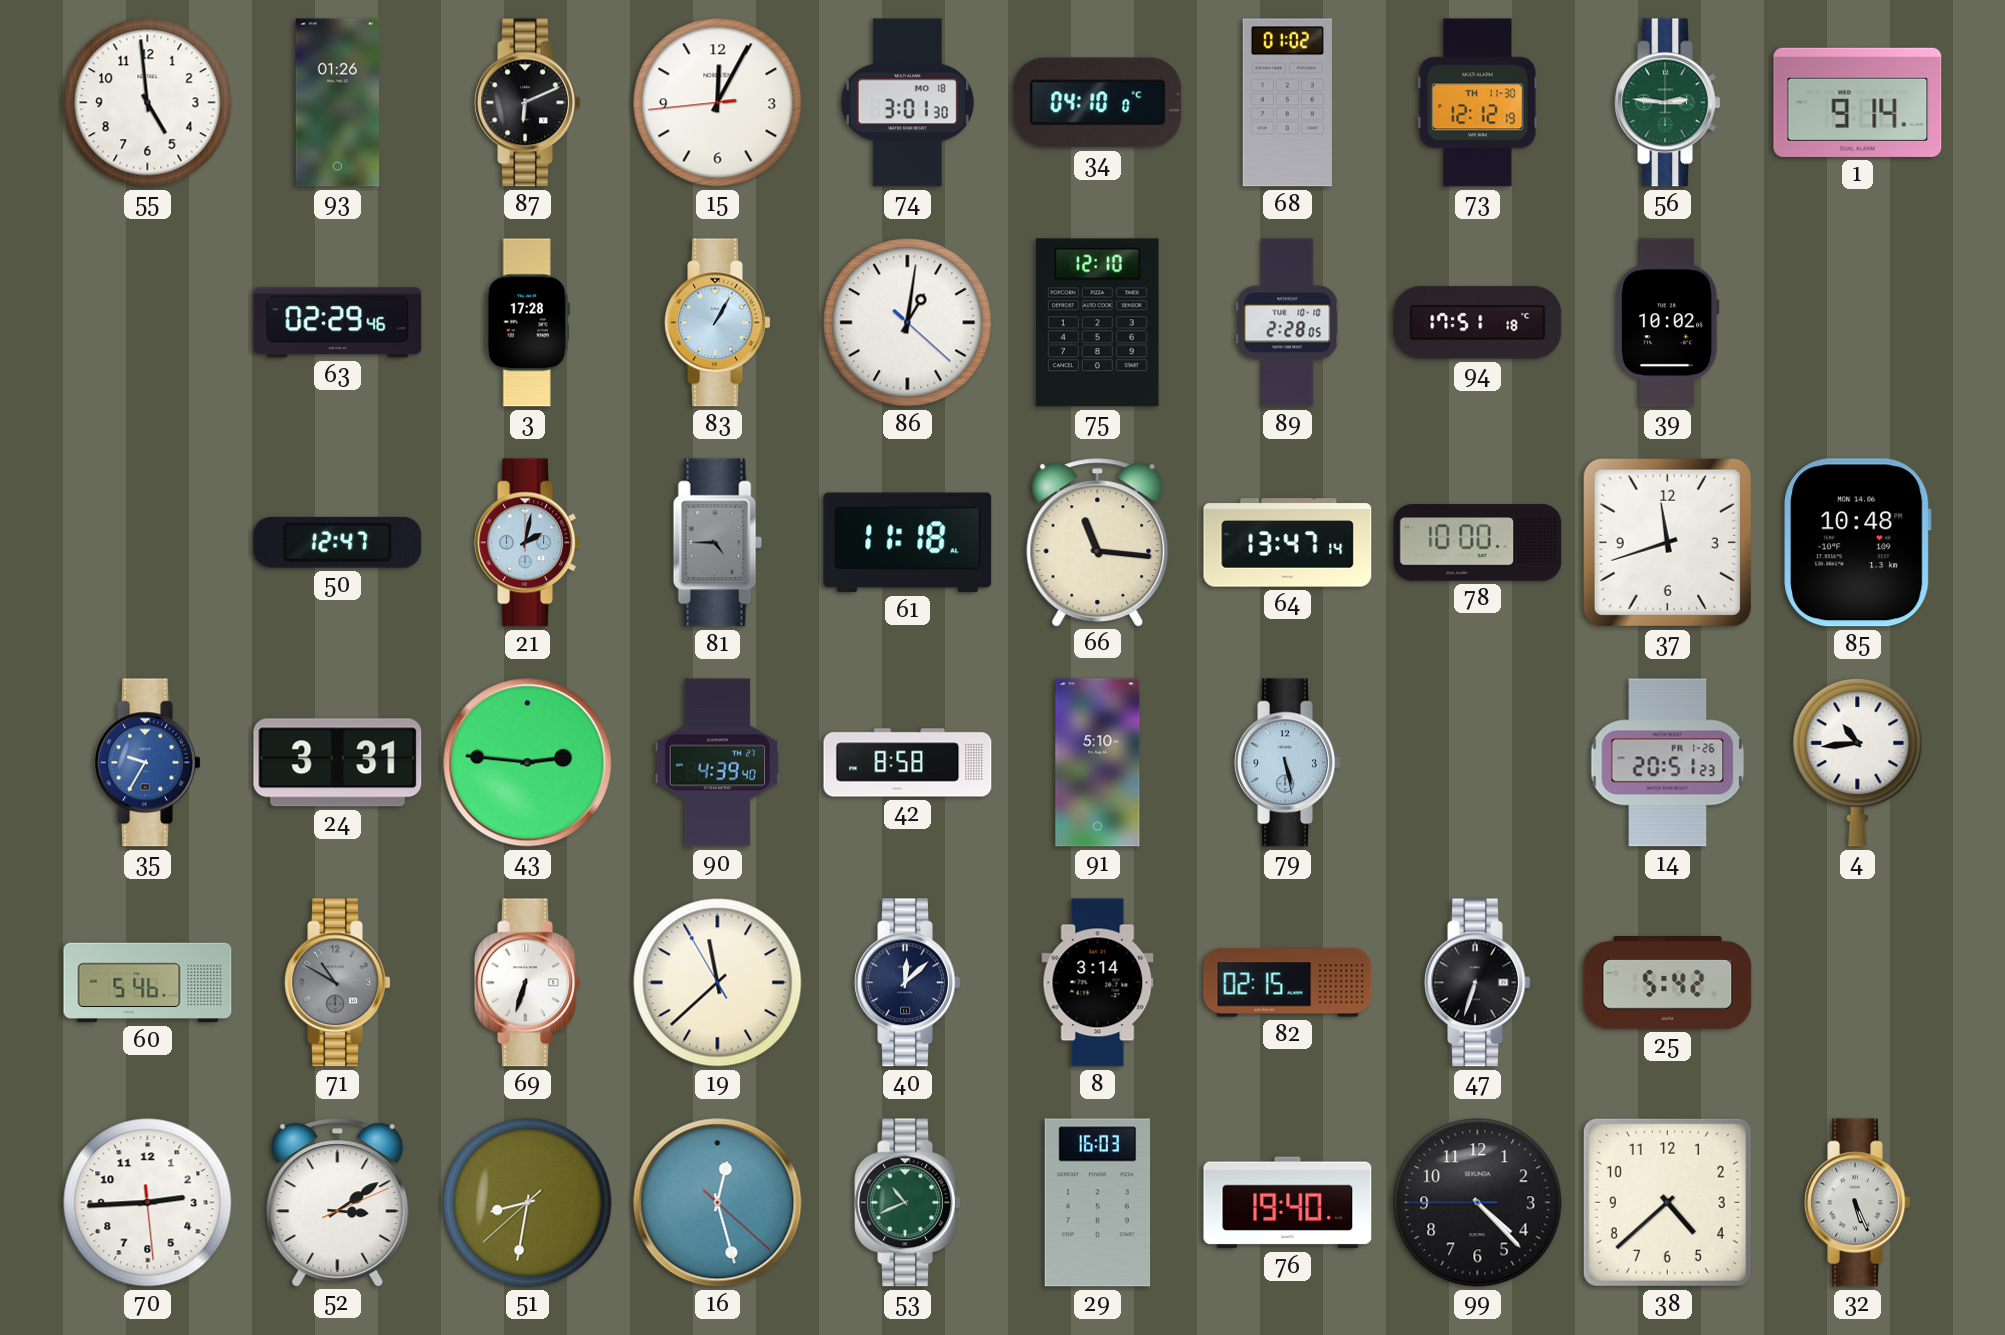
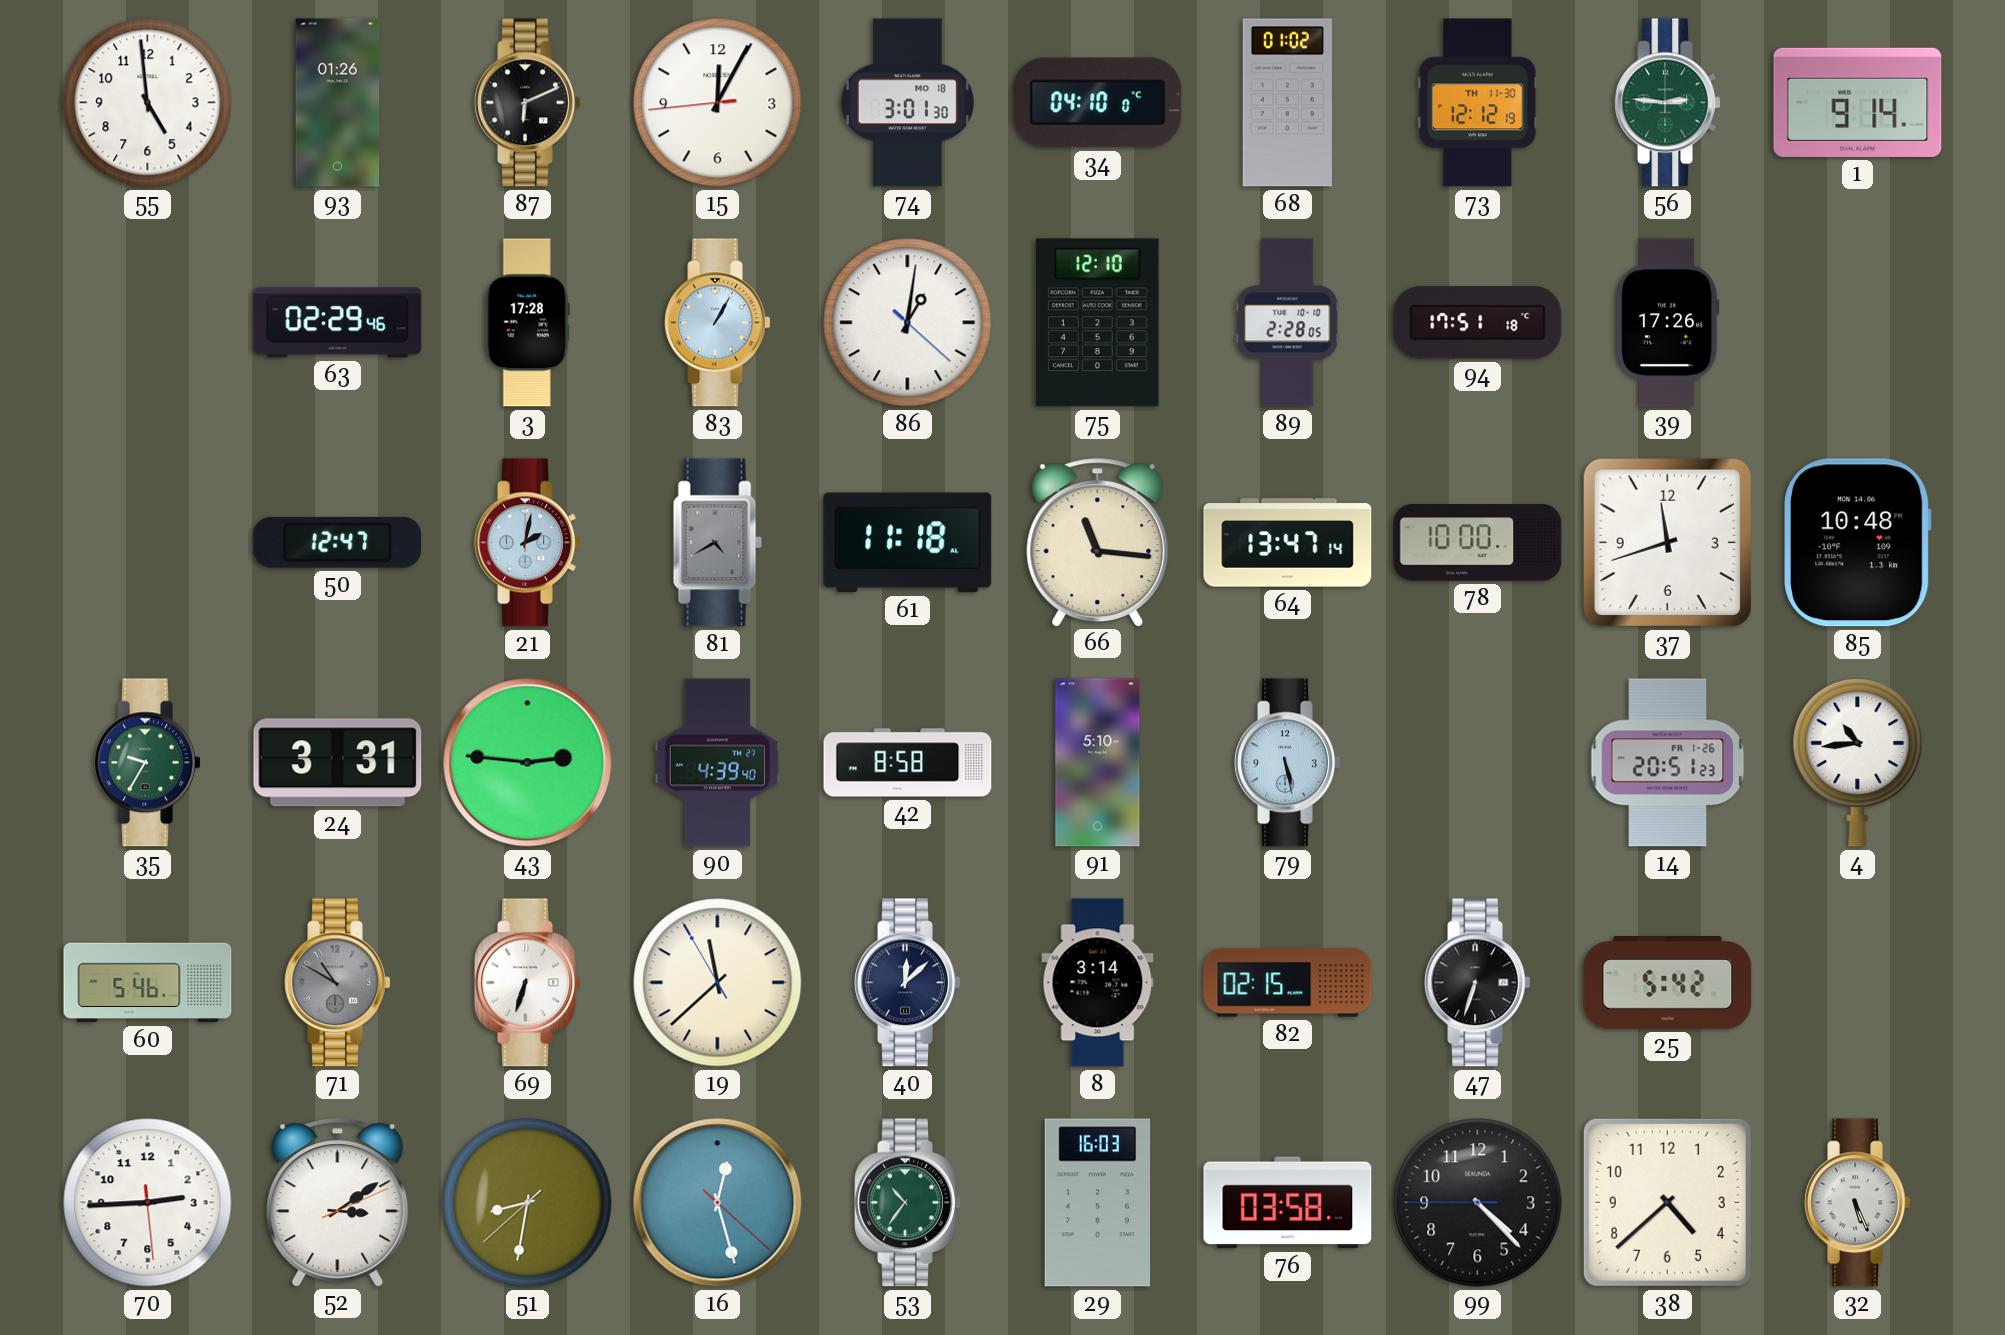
39: 10:02 -> 17:26
81: 4:45 -> 4:40
35 dial: blue -> green
53: 10:41 -> 10:36
76: 19:40 -> 03:58
